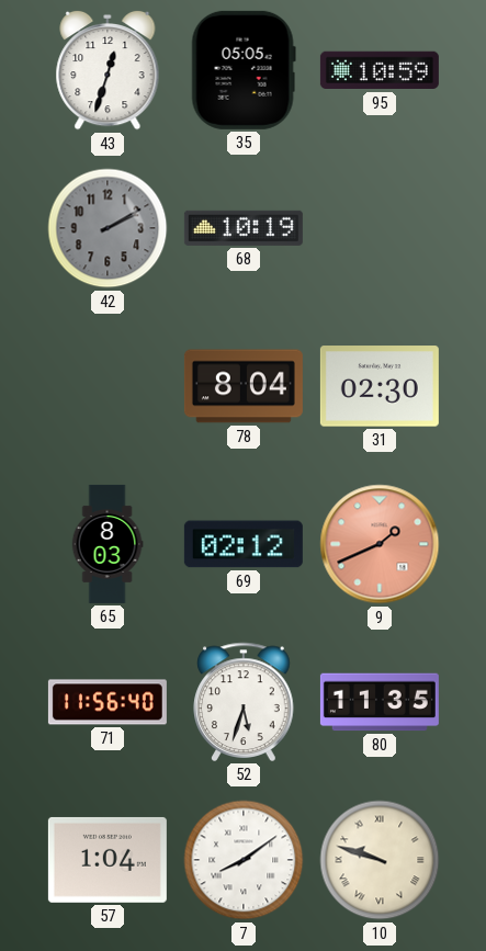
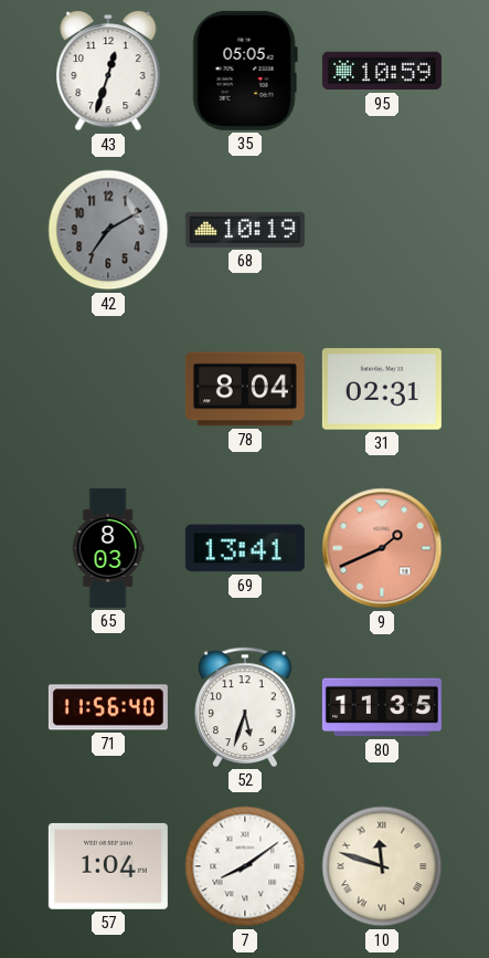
42: 2:10 -> 7:10
31: 02:30 -> 02:31
69: 02:12 -> 13:41
10: 9:48 -> 11:48
